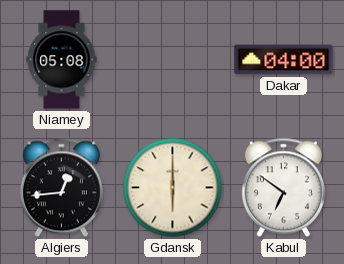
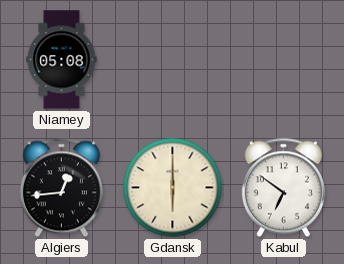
Dakar: 04:00 -> none
